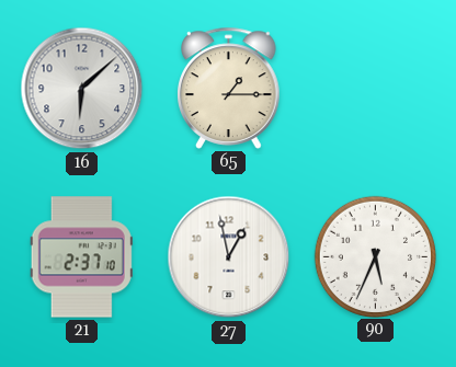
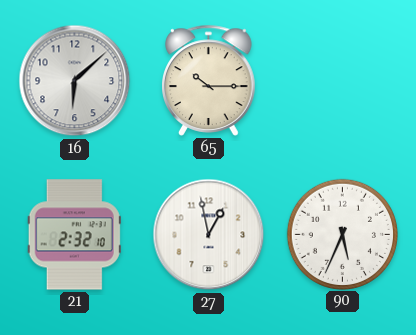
65: 1:15 -> 10:15
21: 2:37 -> 2:32
